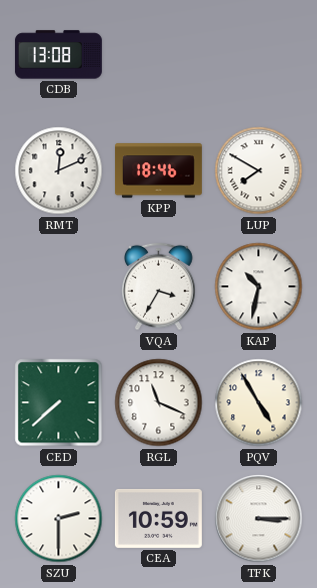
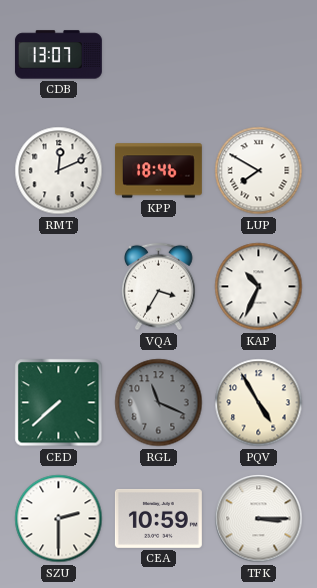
CDB: 13:08 -> 13:07
KAP: 10:32 -> 10:34
RGL dial: white -> grey
